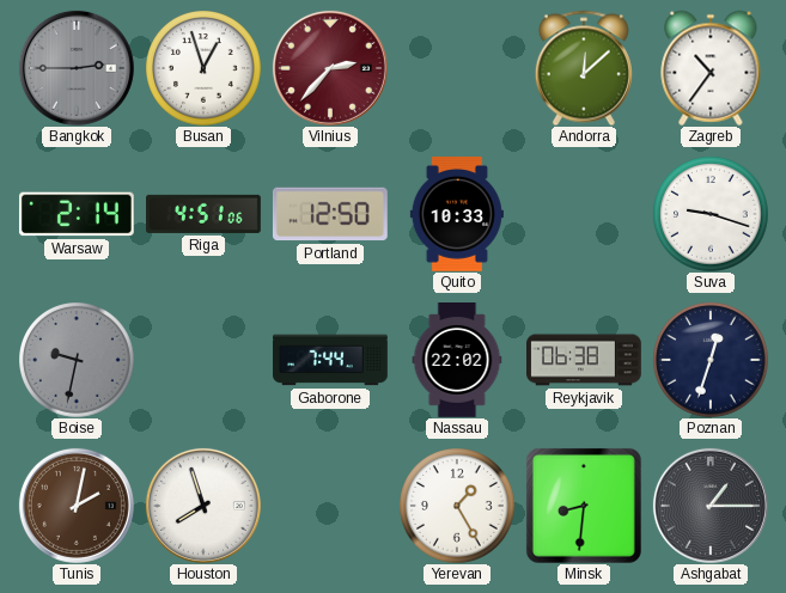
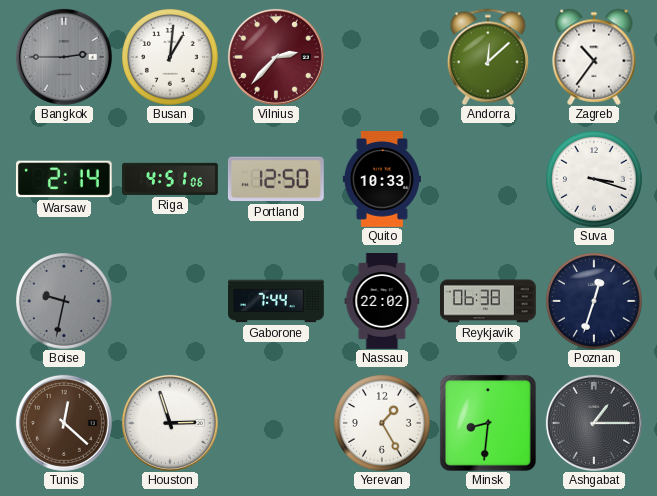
Busan: 12:57 -> 1:01
Suva: 9:18 -> 3:18
Tunis: 2:02 -> 12:22
Houston: 7:57 -> 2:57
